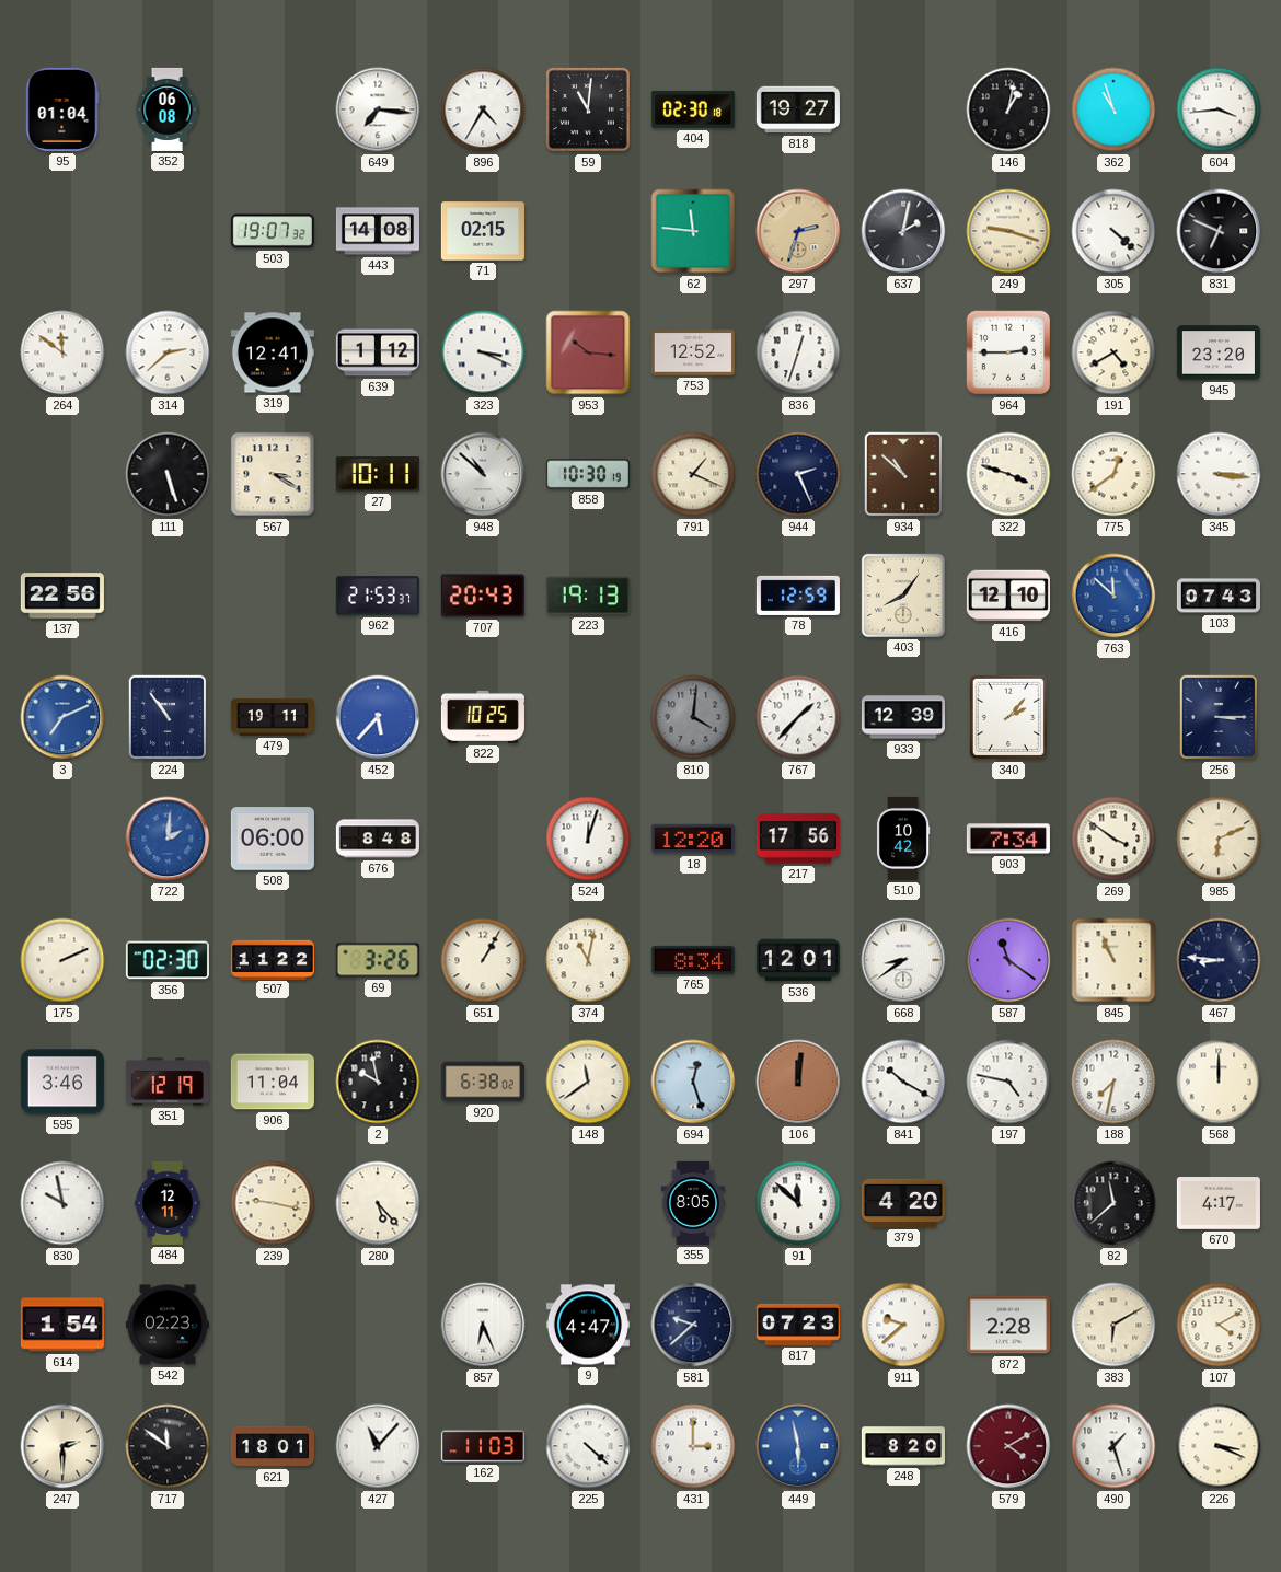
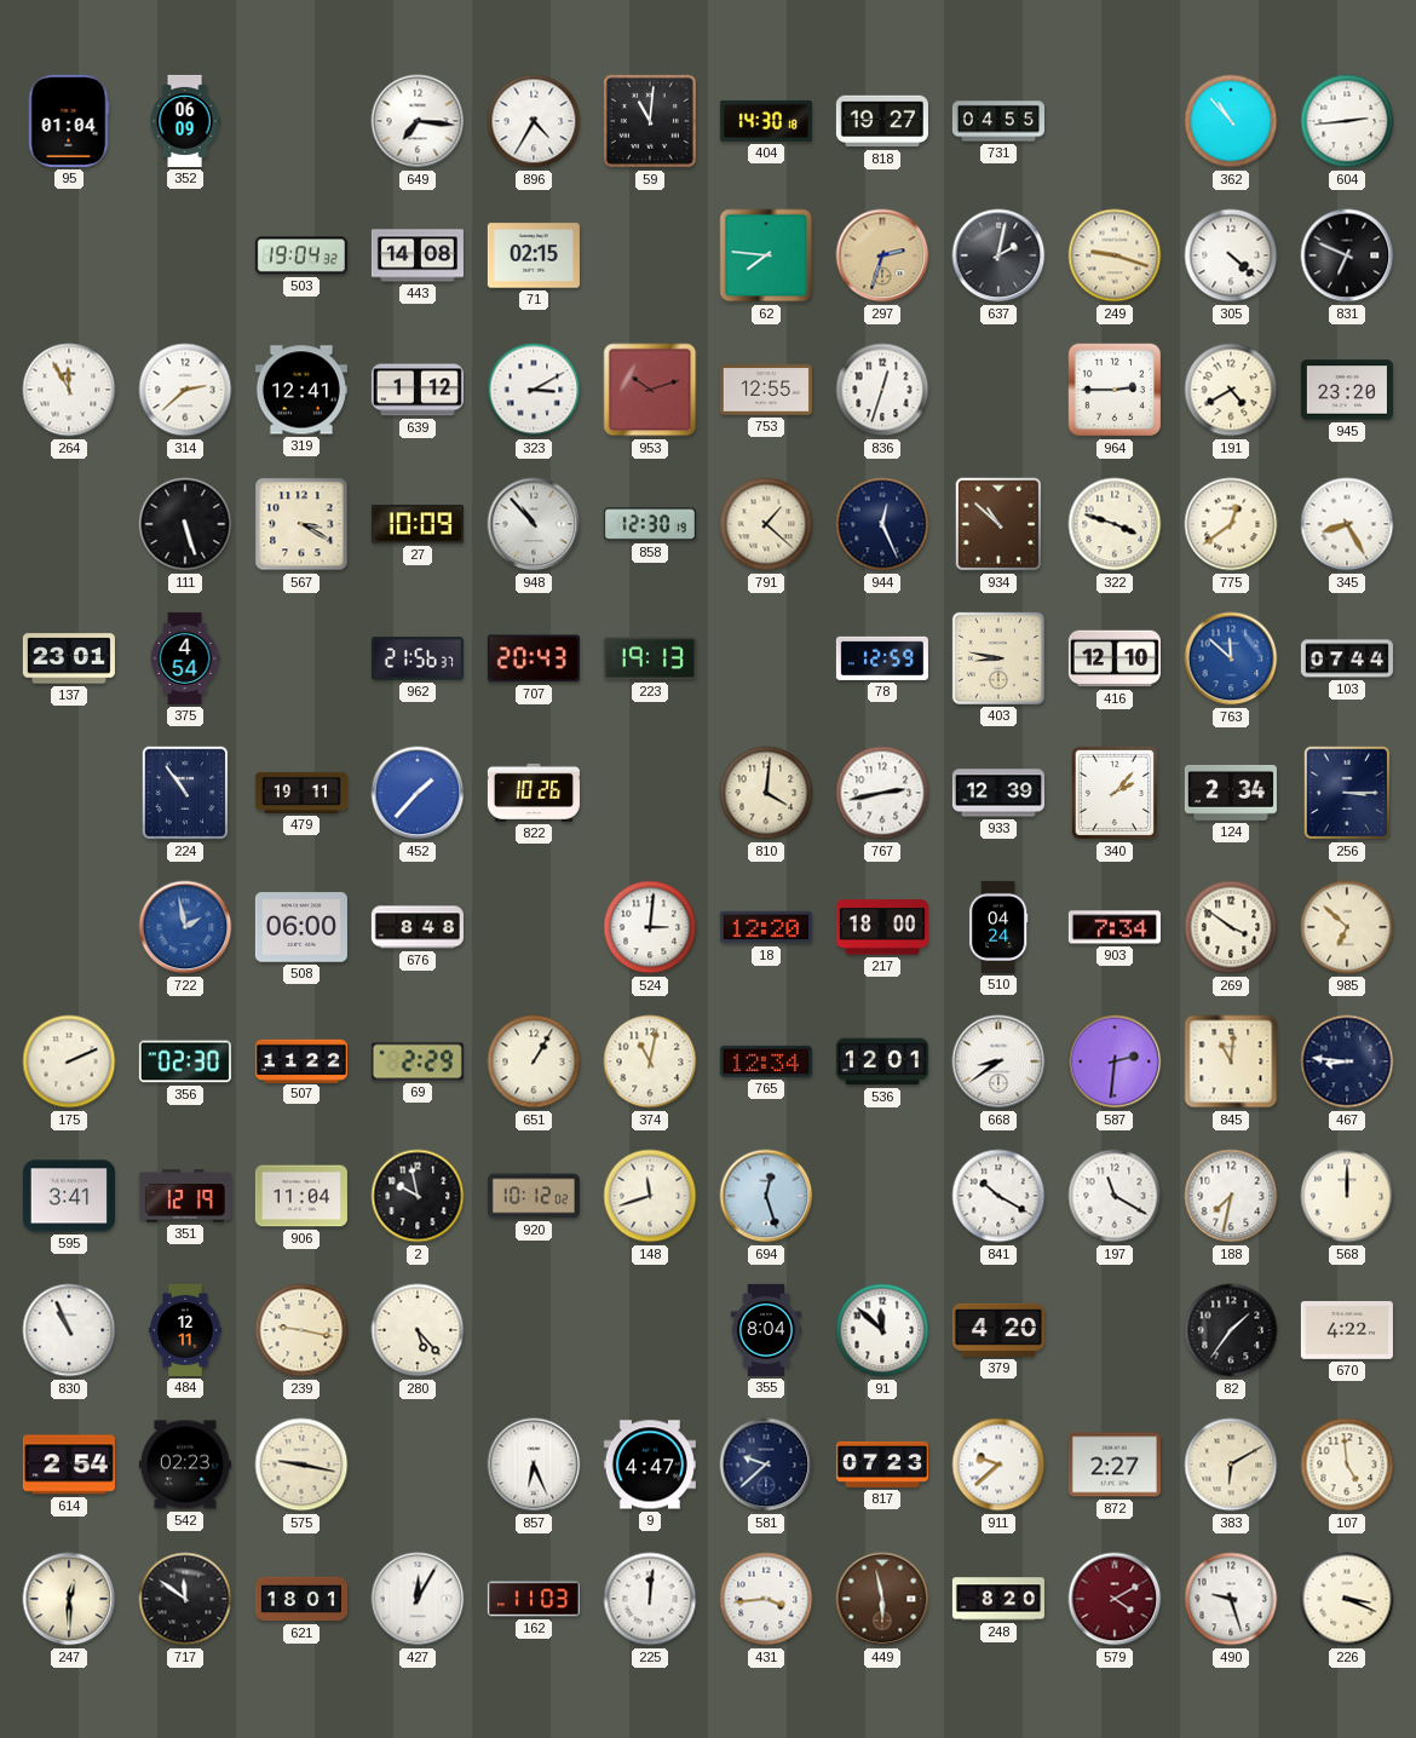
352: 06:08 -> 06:09
404: 02:30 -> 14:30
731: none -> 04:55
146: 1:02 -> none
362: 10:57 -> 10:53
604: 3:44 -> 2:44
503: 19:07 -> 19:04
62: 11:46 -> 7:46
264: 11:51 -> 11:55
323: 3:19 -> 3:10
953: 10:16 -> 10:12
753: 12:52 -> 12:55
27: 10:11 -> 10:09
948: 10:52 -> 10:53
858: 10:30 -> 12:30
791: 1:19 -> 1:22
944: 2:26 -> 12:26
345: 3:16 -> 8:25
137: 22:56 -> 23:01
375: none -> 4:54
962: 21:53 -> 21:56
403: 8:06 -> 8:47
103: 07:43 -> 07:44
3: 7:11 -> none
452: 5:37 -> 1:37
822: 10:25 -> 10:26
810 dial: grey -> cream
767: 1:37 -> 2:43
124: none -> 2:34
722: 2:01 -> 1:58
524: 12:03 -> 3:01
217: 17:56 -> 18:00
510: 10:42 -> 04:24
985: 6:11 -> 6:52
69: 3:26 -> 2:29
765: 8:34 -> 12:34
587: 11:21 -> 2:31
845: 10:56 -> 11:01
595: 3:46 -> 3:41
920: 6:38 -> 10:12
148: 11:39 -> 11:42
106: 12:01 -> none
197: 4:47 -> 11:20
830: 9:58 -> 10:56
355: 8:05 -> 8:04
82: 11:38 -> 1:36
670: 4:17 -> 4:22
614: 1:54 -> 2:54
575: none -> 9:17
872: 2:28 -> 2:27
107: 4:10 -> 4:59
247: 2:30 -> 12:30
427: 11:07 -> 12:05
225: 4:22 -> 12:01
431: 3:00 -> 3:44
449 dial: blue -> brown
490: 1:27 -> 9:27
